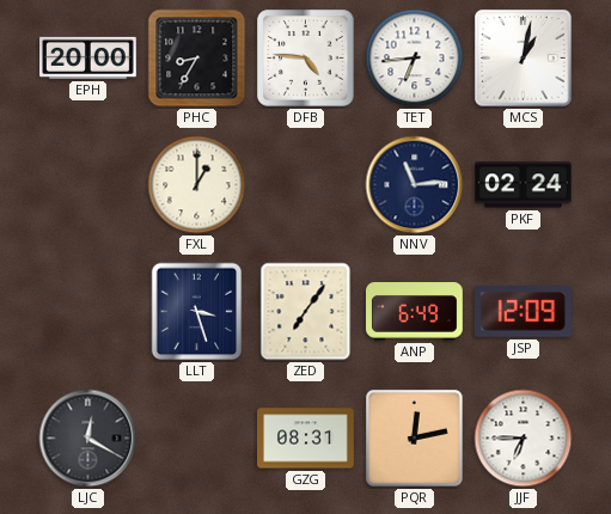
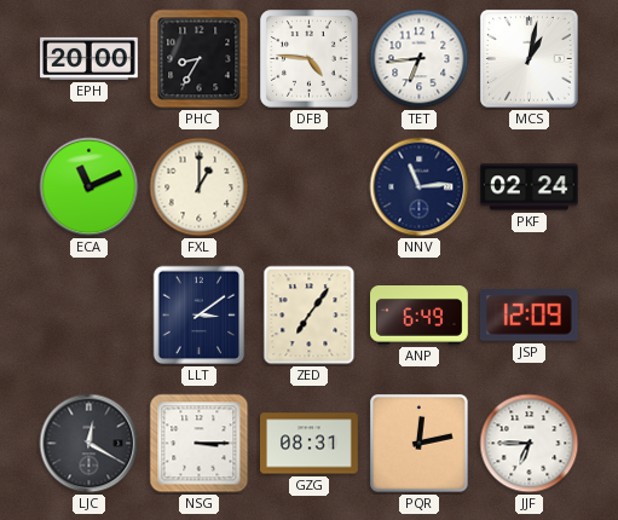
ECA: none -> 11:11
LLT: 3:27 -> 3:09
NSG: none -> 3:15
